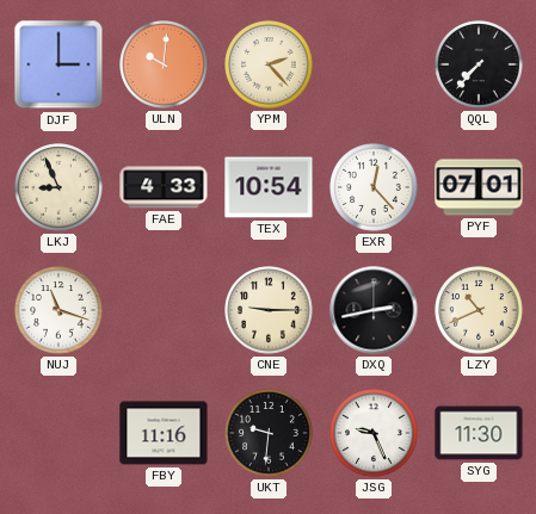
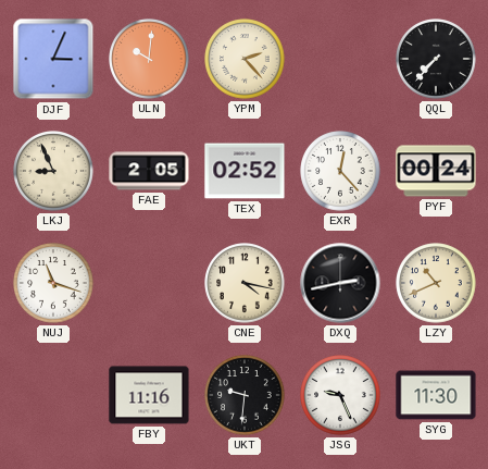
DJF: 3:00 -> 3:04
FAE: 4:33 -> 2:05
TEX: 10:54 -> 02:52
PYF: 07:01 -> 00:24
CNE: 9:15 -> 4:17
